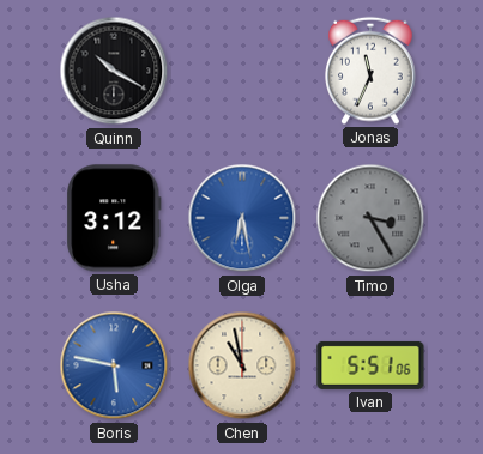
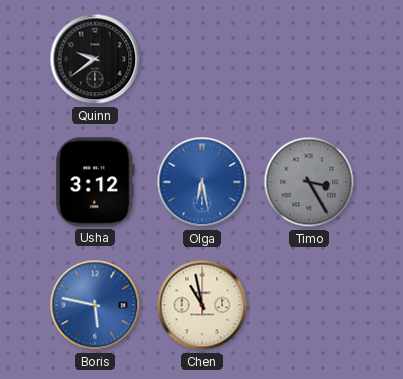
Quinn: 10:20 -> 9:39
Jonas: 11:34 -> none
Ivan: 5:51 -> none
